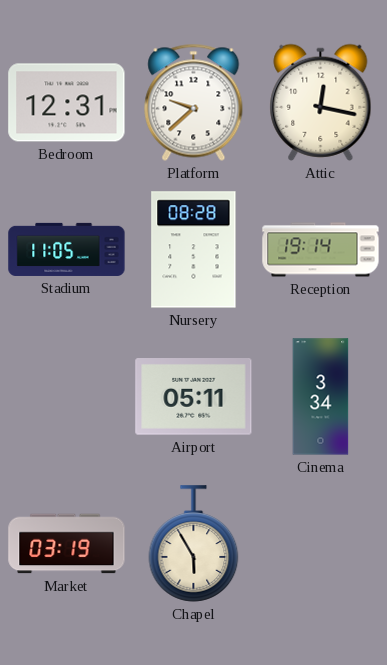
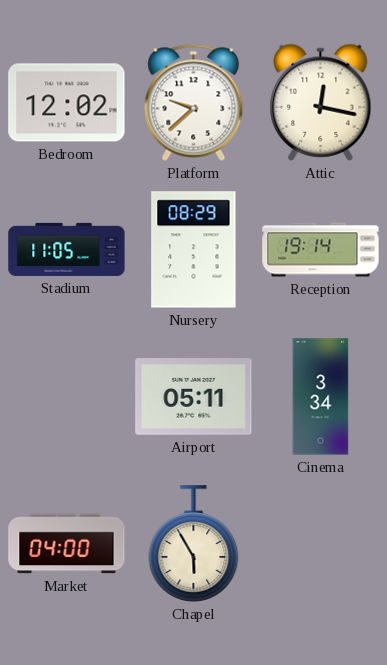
Bedroom: 12:31 -> 12:02
Nursery: 08:28 -> 08:29
Market: 03:19 -> 04:00
